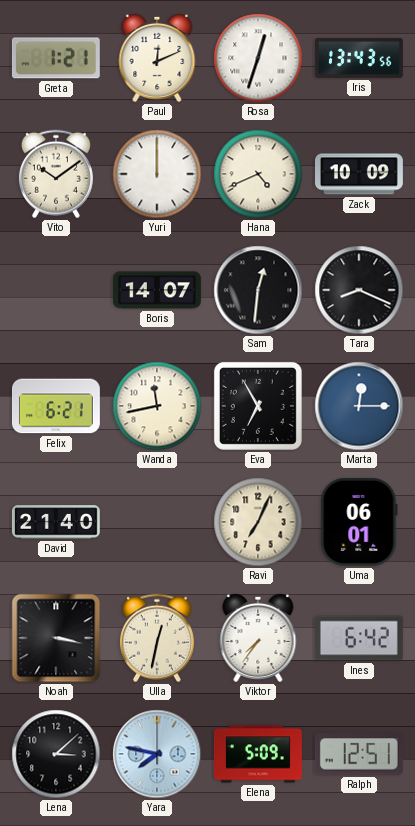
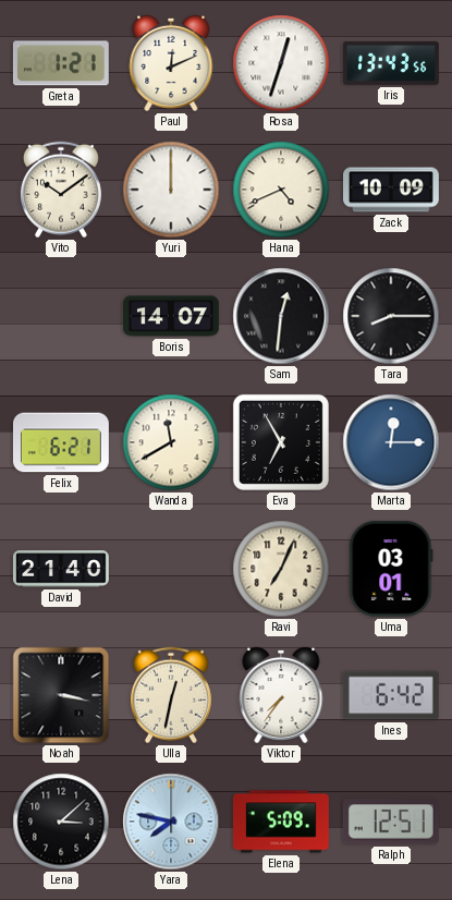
Tara: 8:19 -> 8:15
Wanda: 11:43 -> 11:40
Uma: 06:01 -> 03:01
